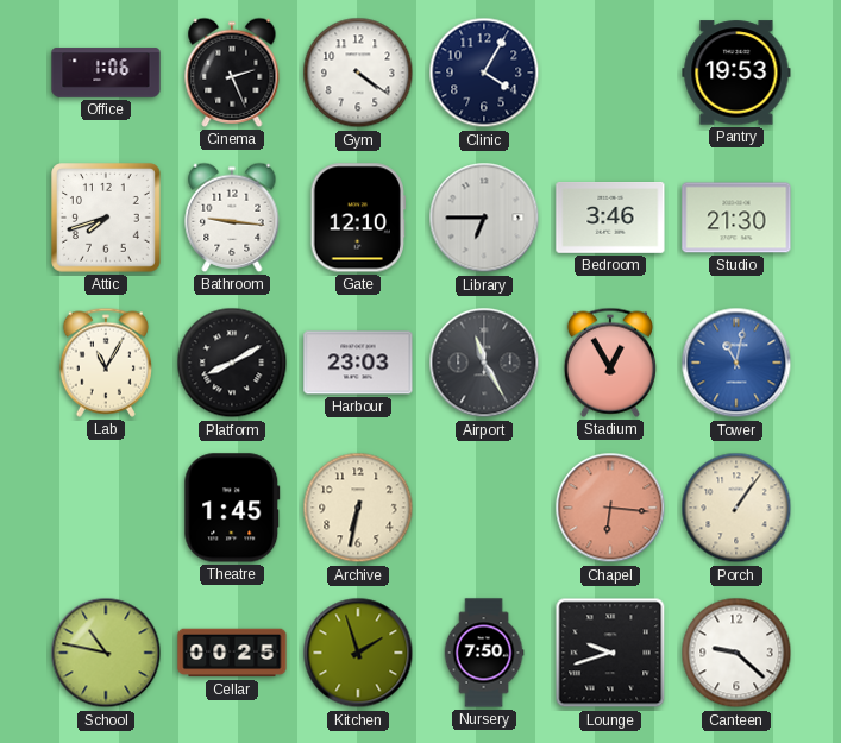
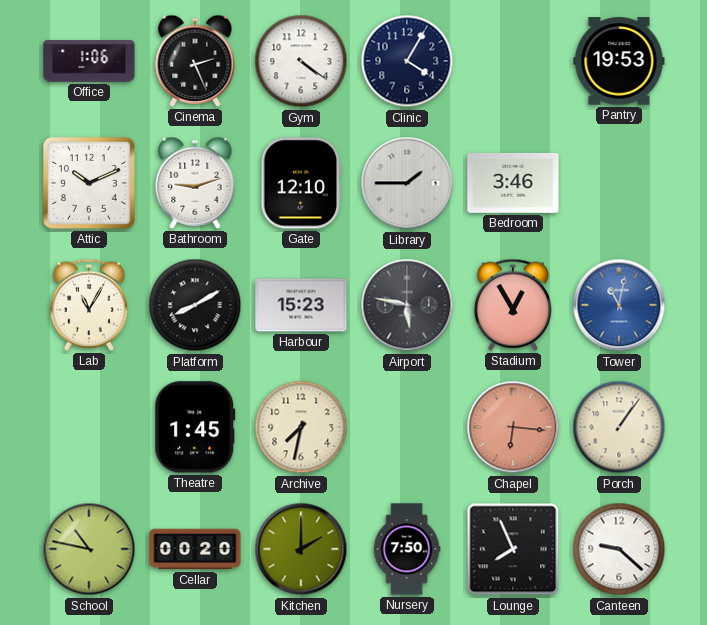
Attic: 7:42 -> 10:11
Bathroom: 9:16 -> 9:12
Library: 6:45 -> 1:45
Studio: 21:30 -> none
Harbour: 23:03 -> 15:23
Airport: 11:25 -> 5:47
Archive: 6:32 -> 7:32
Cellar: 00:25 -> 00:20
Kitchen: 1:57 -> 2:00
Lounge: 9:42 -> 7:56
